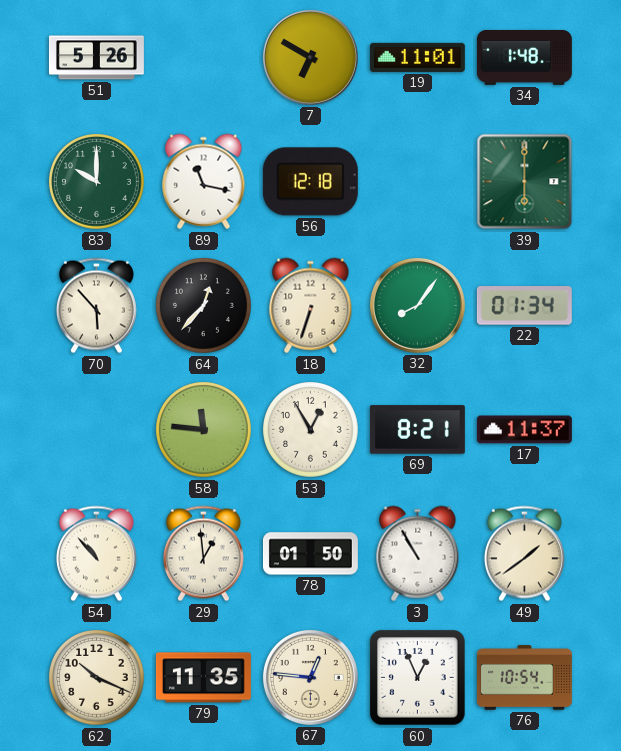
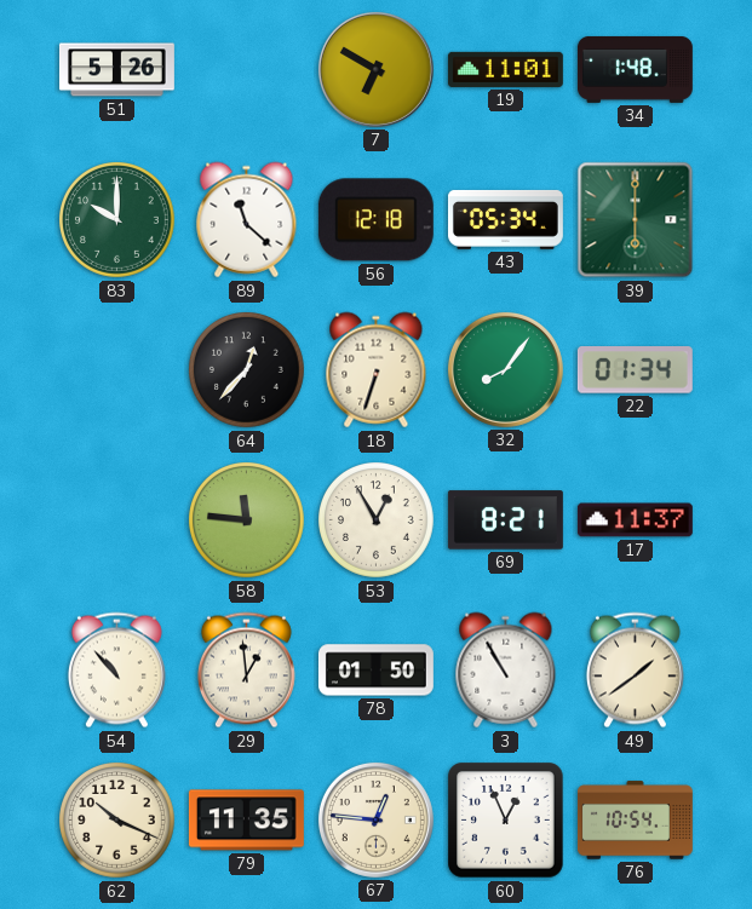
89: 11:17 -> 11:22
43: none -> 05:34
70: 5:53 -> none
